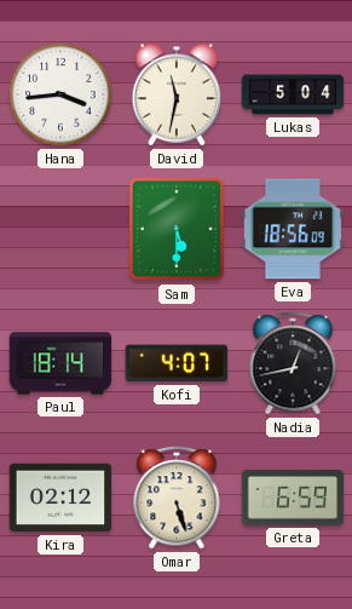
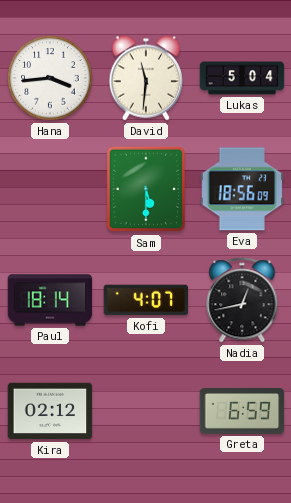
David: 11:32 -> 11:31
Omar: 5:27 -> none
